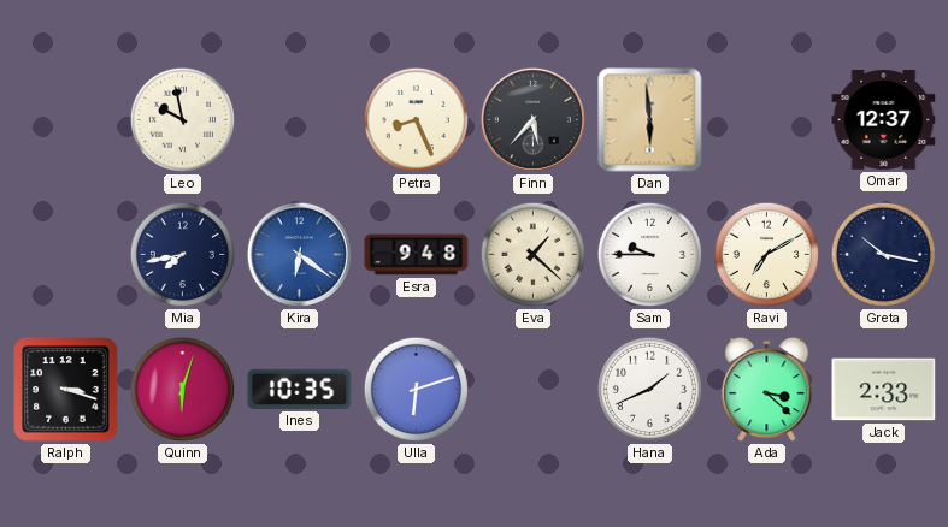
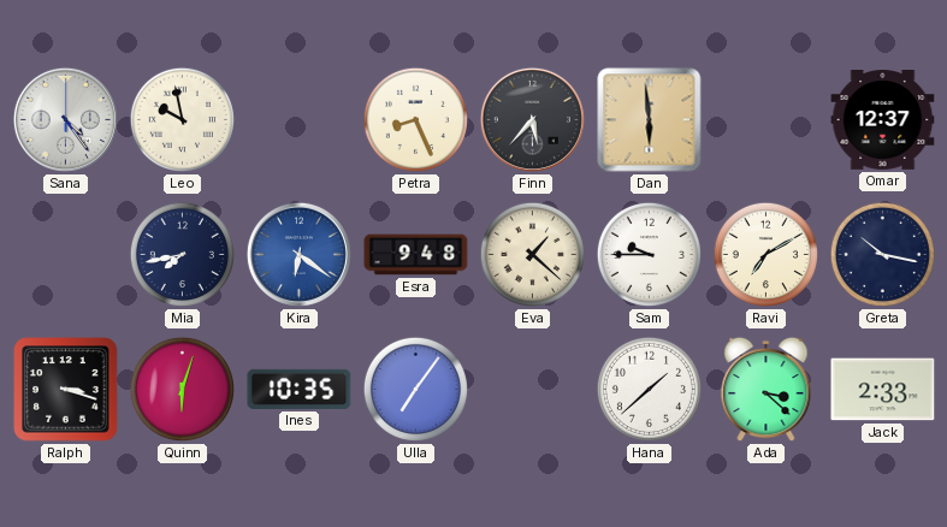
Sana: none -> 4:24
Ulla: 6:12 -> 7:06
Hana: 1:41 -> 1:38
